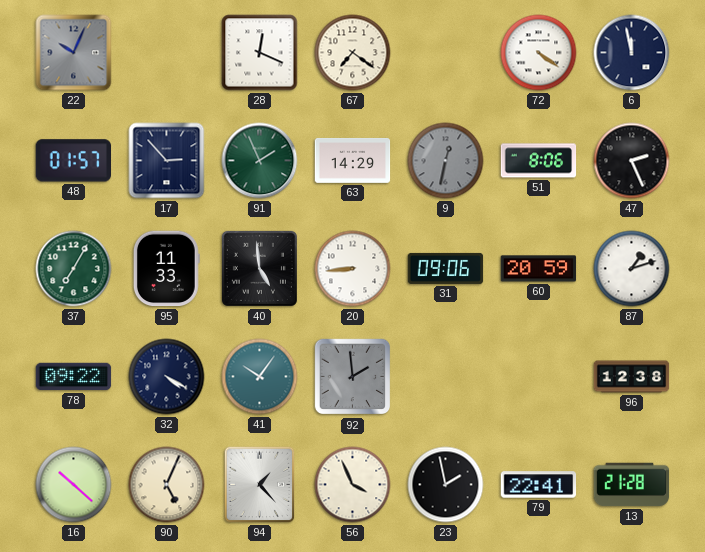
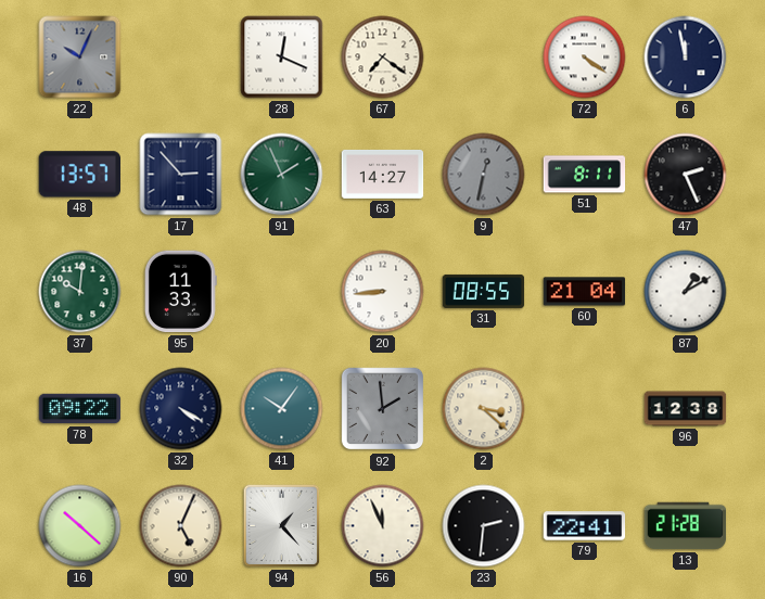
48: 01:57 -> 13:57
63: 14:29 -> 14:27
51: 8:06 -> 8:11
37: 7:05 -> 10:01
40: 4:59 -> none
31: 09:06 -> 08:55
60: 20:59 -> 21:04
87: 1:12 -> 1:10
2: none -> 3:22
56: 3:56 -> 11:56
23: 1:58 -> 2:31
